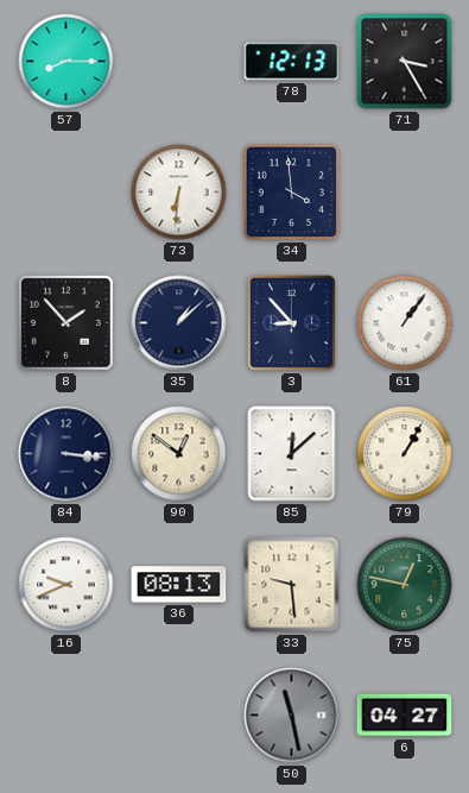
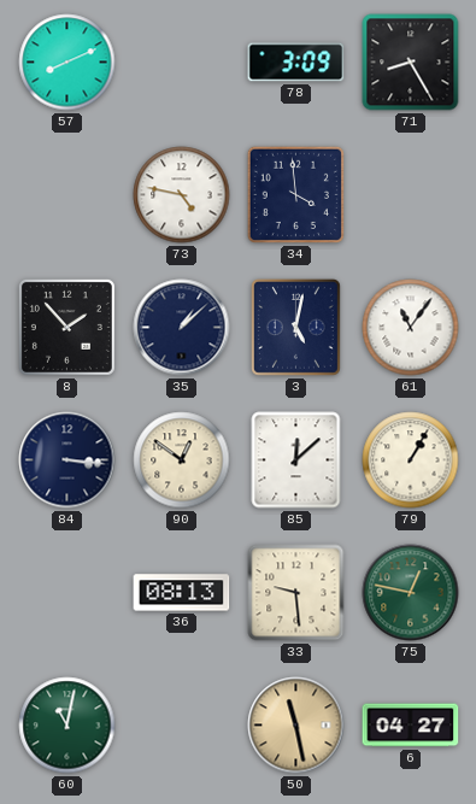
57: 8:15 -> 8:11
78: 12:13 -> 3:09
71: 3:25 -> 8:25
73: 6:31 -> 4:47
3: 8:53 -> 5:02
61: 1:06 -> 11:06
16: 9:41 -> none
60: none -> 11:02
50 dial: grey -> champagne
